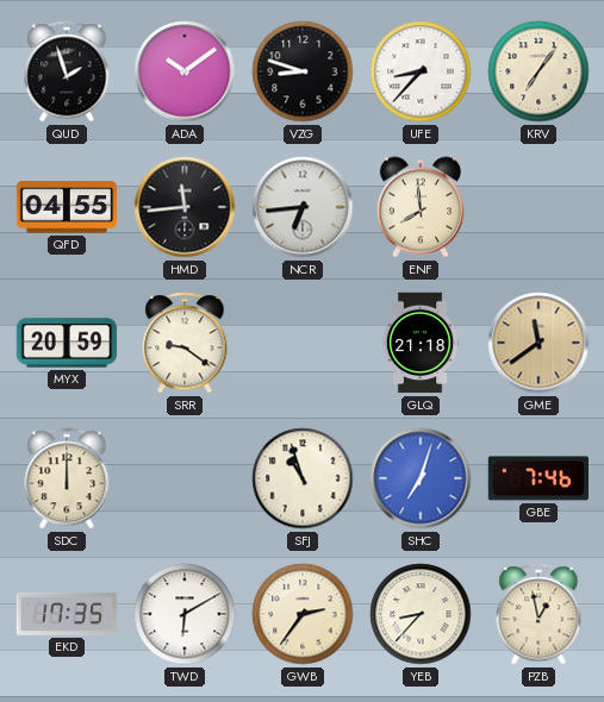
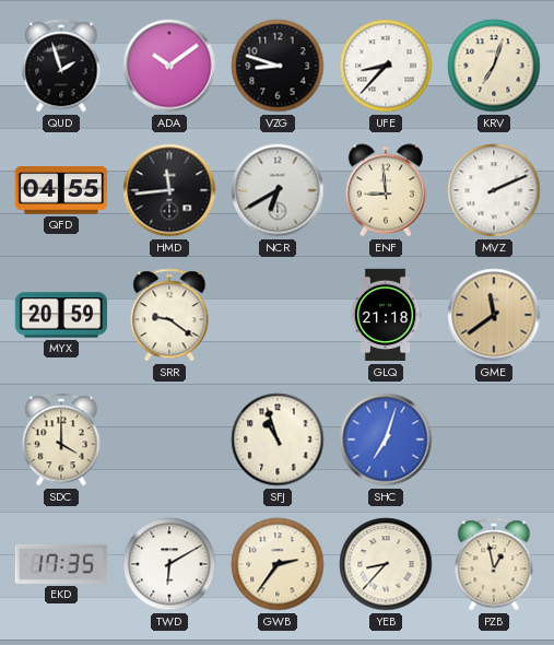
KRV: 7:06 -> 7:03
NCR: 6:44 -> 6:40
ENF: 7:59 -> 8:59
MVZ: none -> 2:11
SDC: 12:00 -> 4:00
GBE: 7:46 -> none
